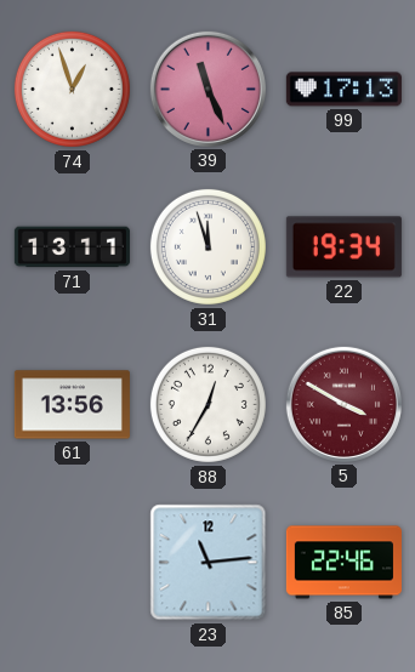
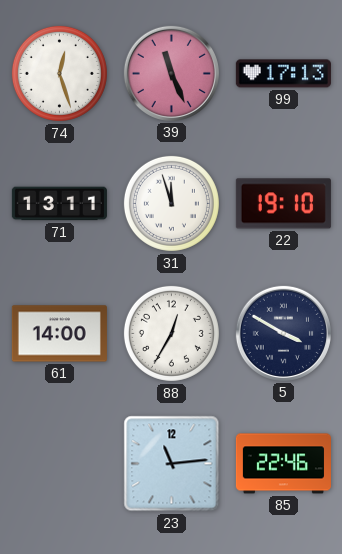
74: 12:57 -> 12:27
22: 19:34 -> 19:10
61: 13:56 -> 14:00
5 dial: burgundy -> navy
